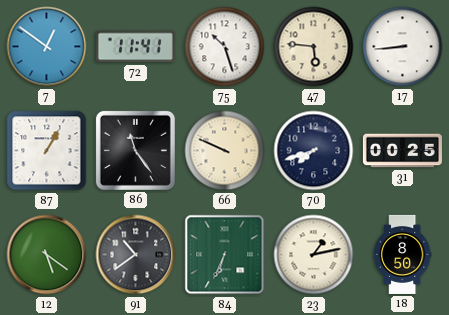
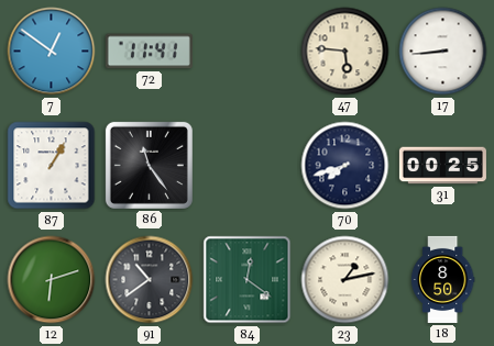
75: 10:27 -> none
66: 9:49 -> none
12: 5:21 -> 6:12
84: 6:34 -> 12:21
